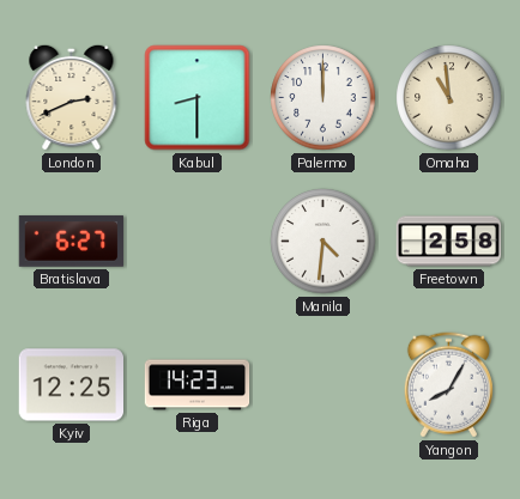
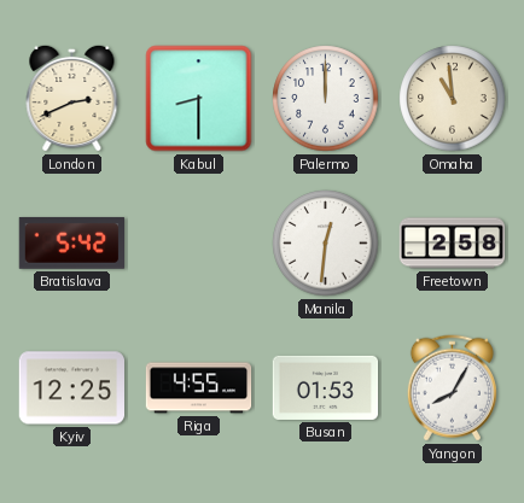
Bratislava: 6:27 -> 5:42
Manila: 4:31 -> 12:31
Riga: 14:23 -> 4:55
Busan: none -> 01:53
